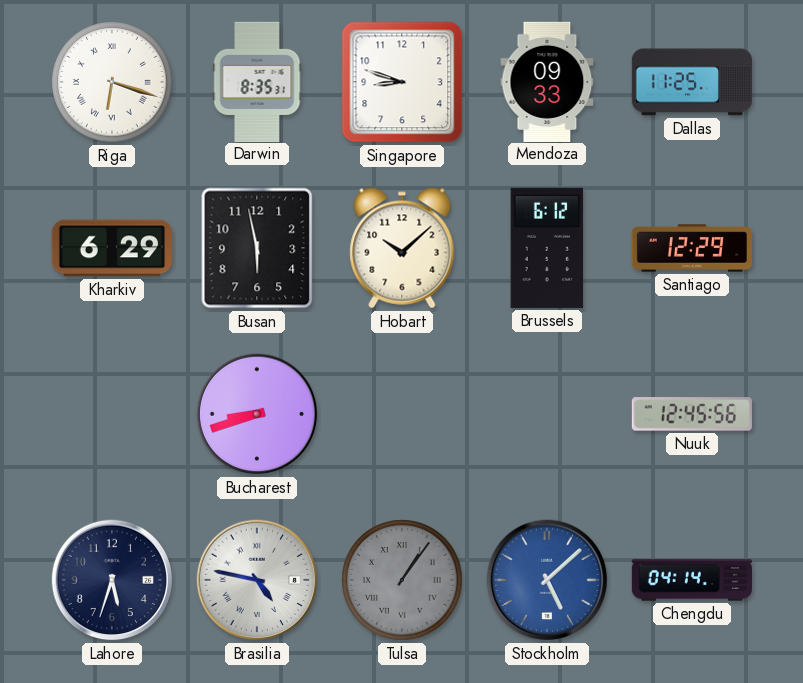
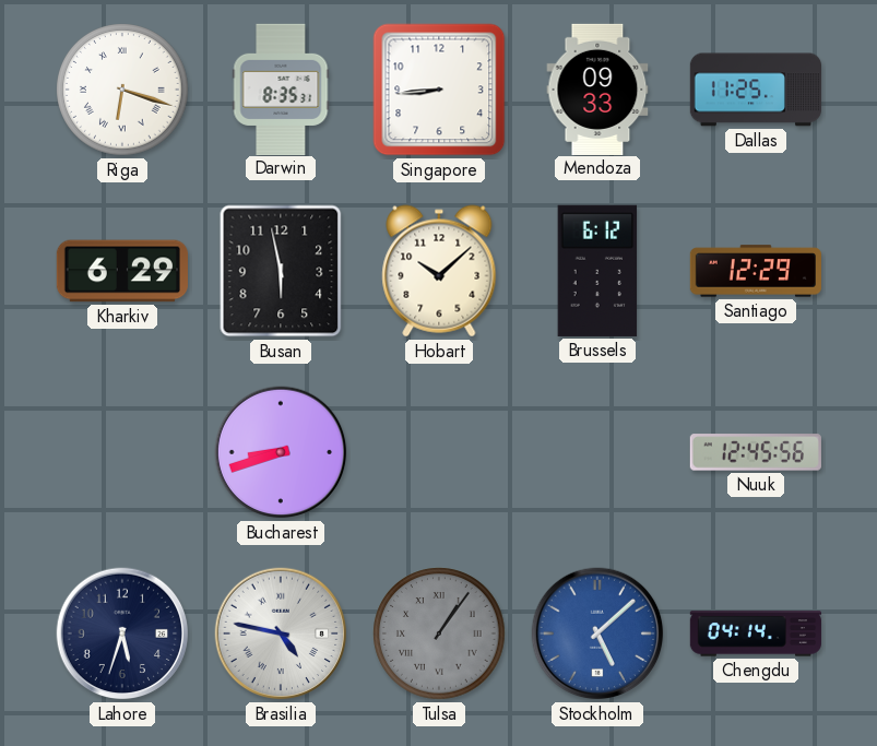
Singapore: 8:48 -> 8:44
